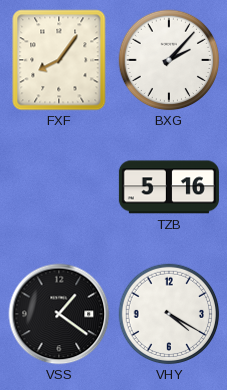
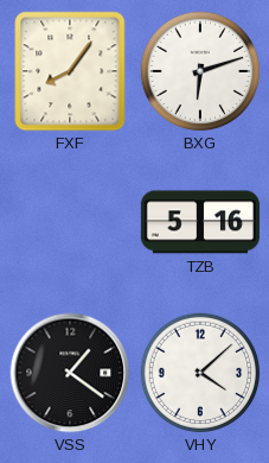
BXG: 2:07 -> 6:12
VHY: 4:20 -> 4:08
